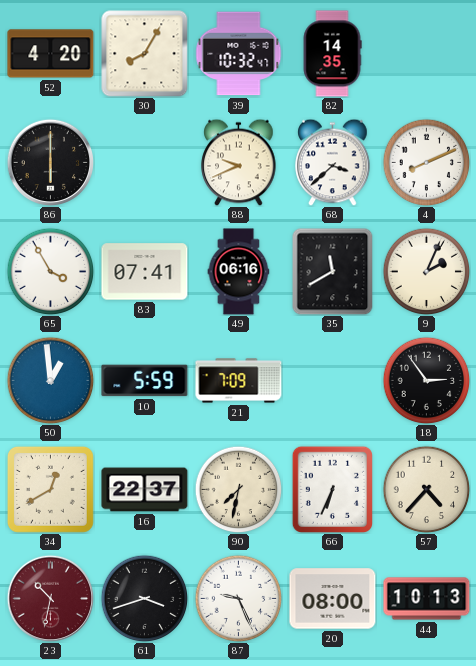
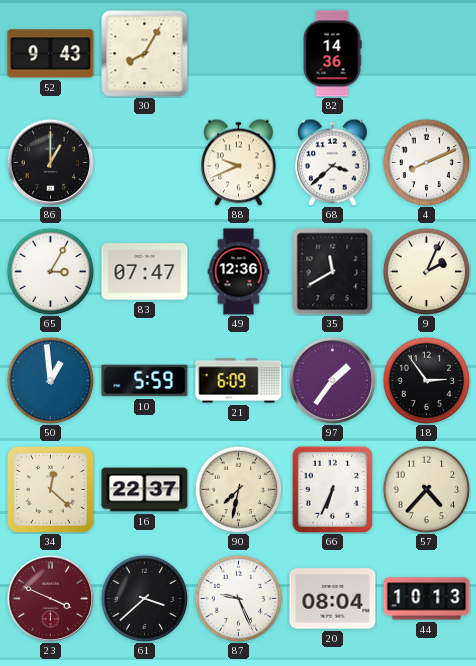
52: 4:20 -> 9:43
39: 10:32 -> none
82: 14:35 -> 14:36
86: 6:00 -> 1:00
65: 3:55 -> 3:05
83: 07:41 -> 07:47
49: 06:16 -> 12:36
21: 7:09 -> 6:09
97: none -> 1:36
34: 12:40 -> 12:22
23: 10:32 -> 3:49
61: 3:42 -> 3:38
20: 08:00 -> 08:04
